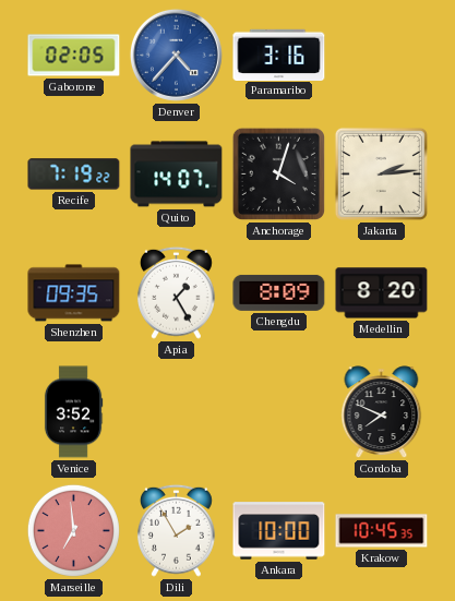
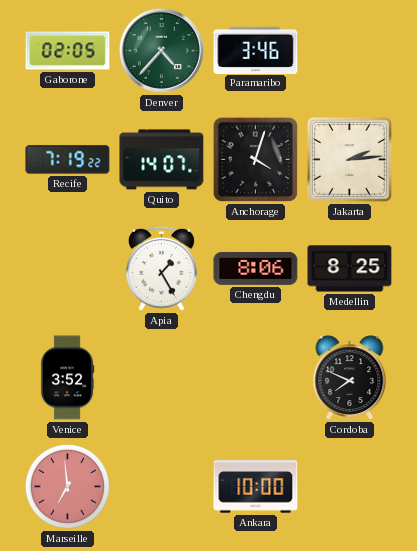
Denver dial: blue -> green
Paramaribo: 3:16 -> 3:46
Shenzhen: 09:35 -> none
Chengdu: 8:09 -> 8:06
Medellin: 8:20 -> 8:25
Dili: 1:55 -> none
Krakow: 10:45 -> none
